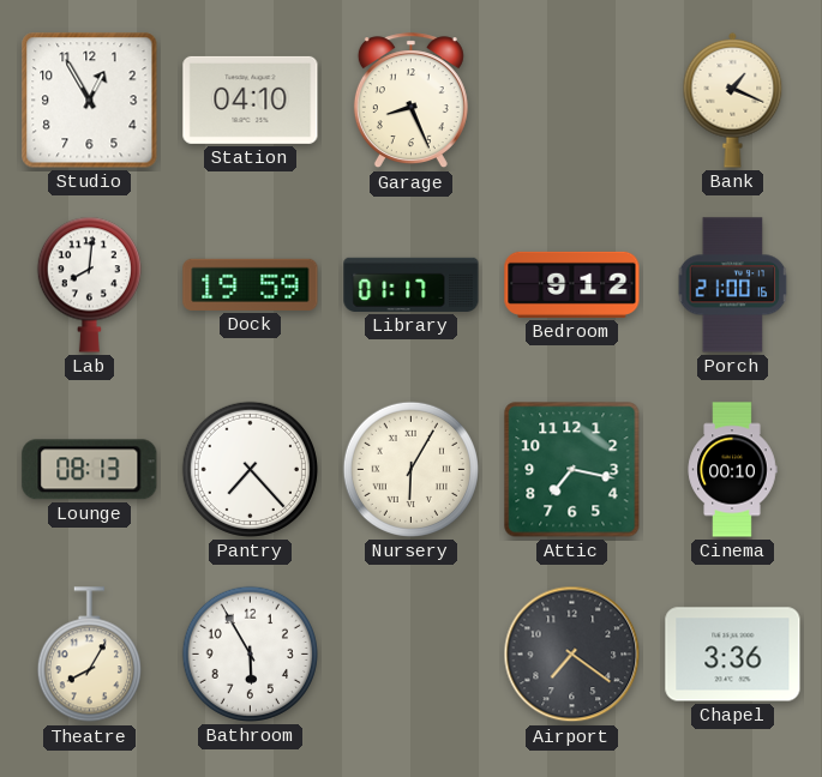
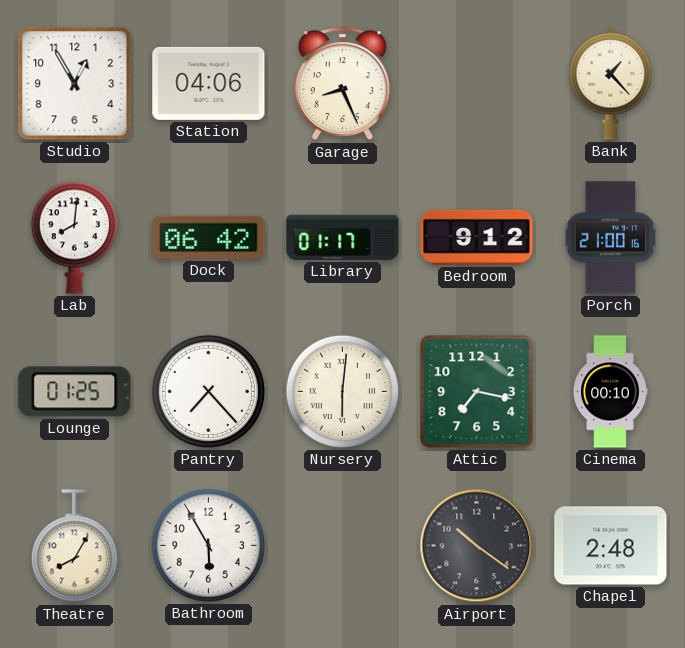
Station: 04:10 -> 04:06
Bank: 1:19 -> 1:23
Dock: 19:59 -> 06:42
Lounge: 08:13 -> 01:25
Nursery: 6:05 -> 6:01
Airport: 7:21 -> 10:21
Chapel: 3:36 -> 2:48
